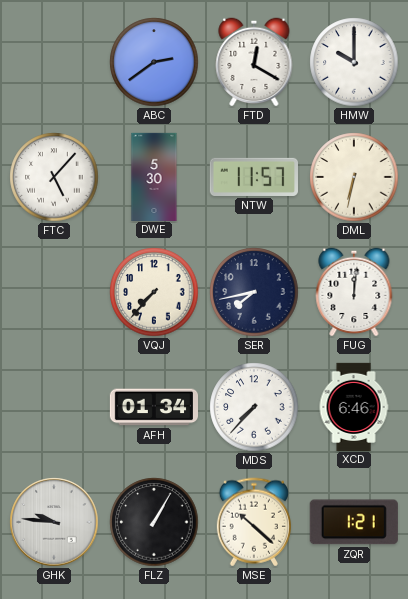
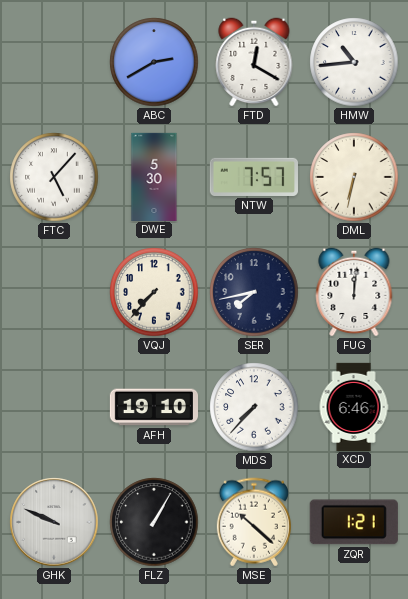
ABC: 2:39 -> 2:40
HMW: 10:00 -> 10:44
NTW: 11:57 -> 7:57
AFH: 01:34 -> 19:10
GHK: 9:46 -> 9:49
